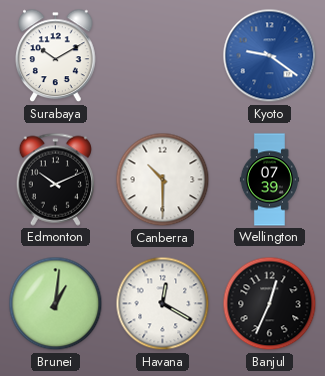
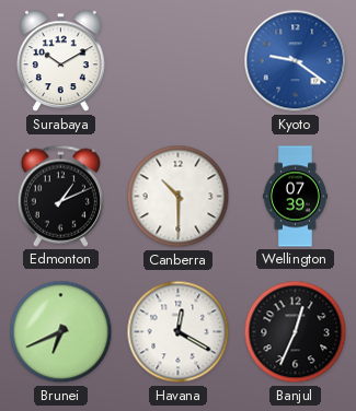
Edmonton: 10:11 -> 1:11
Brunei: 1:01 -> 6:41
